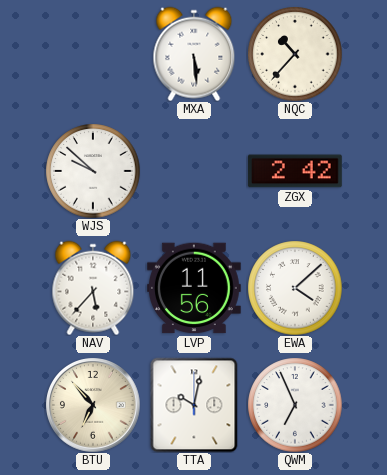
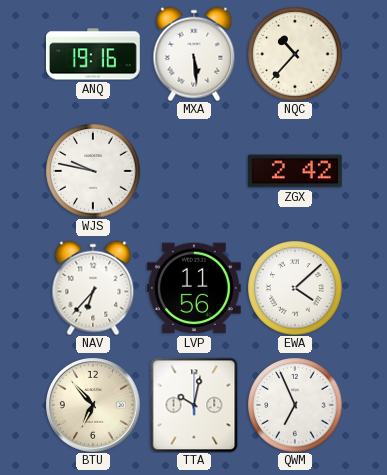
ANQ: none -> 19:16
WJS: 9:52 -> 9:47
NAV: 5:37 -> 6:37
